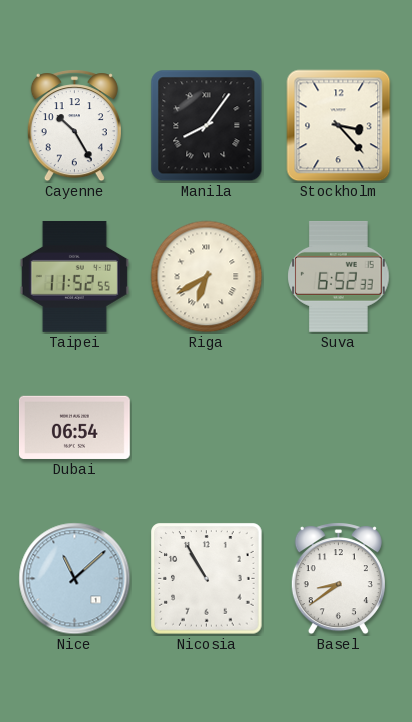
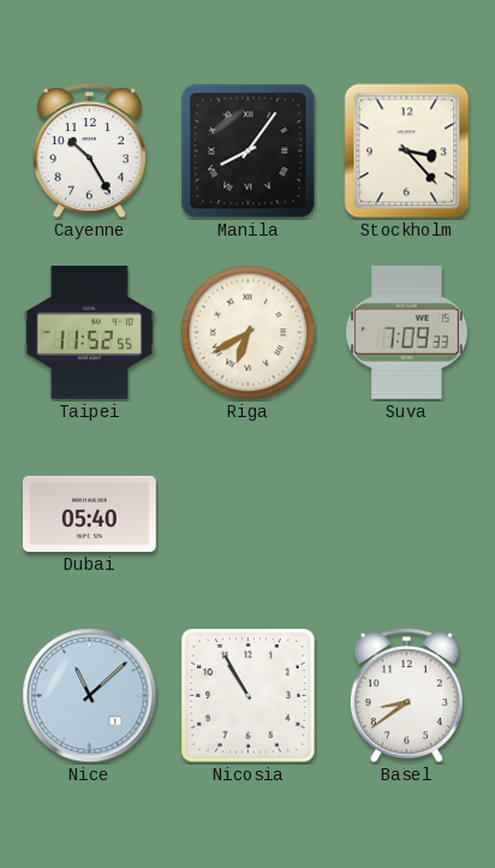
Suva: 6:52 -> 7:09
Dubai: 06:54 -> 05:40
